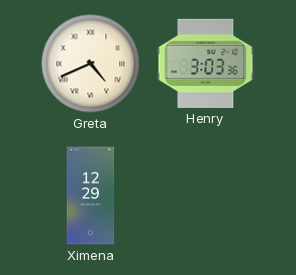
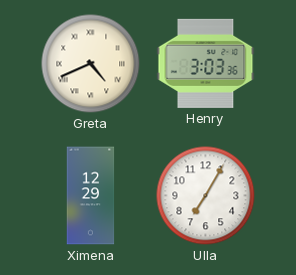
Ulla: none -> 7:05
